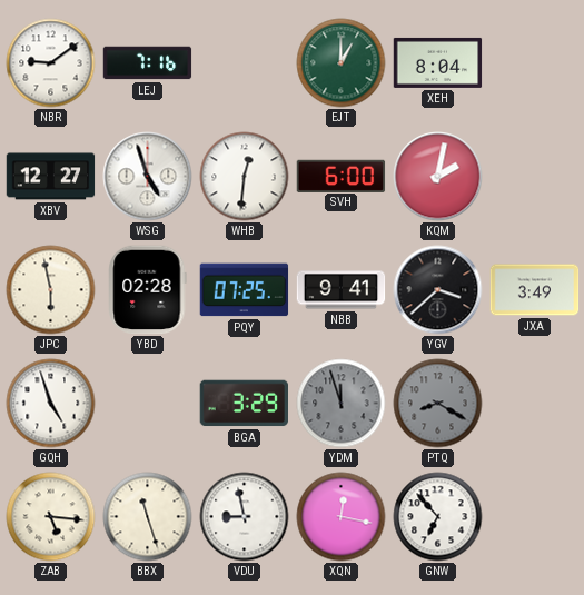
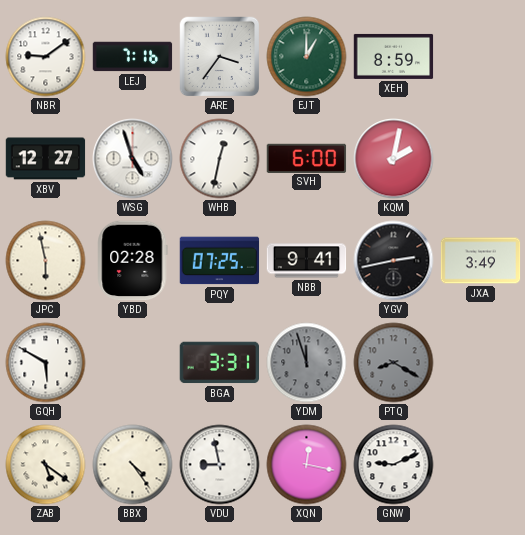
ARE: none -> 3:36
XEH: 8:04 -> 8:59
WHB: 12:31 -> 12:32
YGV: 3:38 -> 2:43
GQH: 4:57 -> 5:50
BGA: 3:29 -> 3:31
ZAB: 5:16 -> 5:21
BBX: 11:27 -> 4:24
GNW: 6:53 -> 9:11
